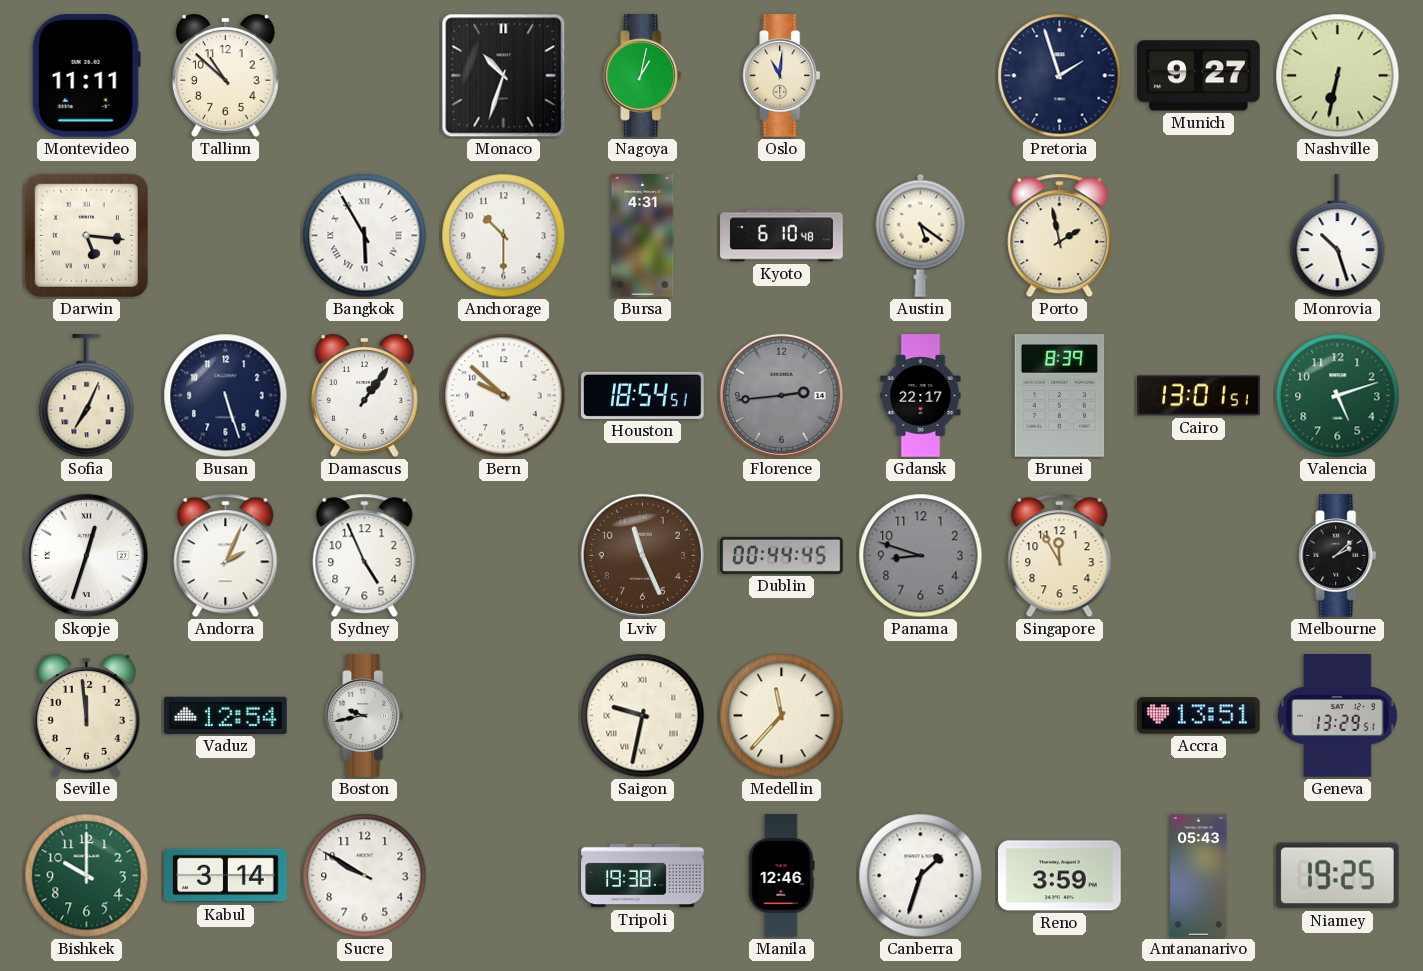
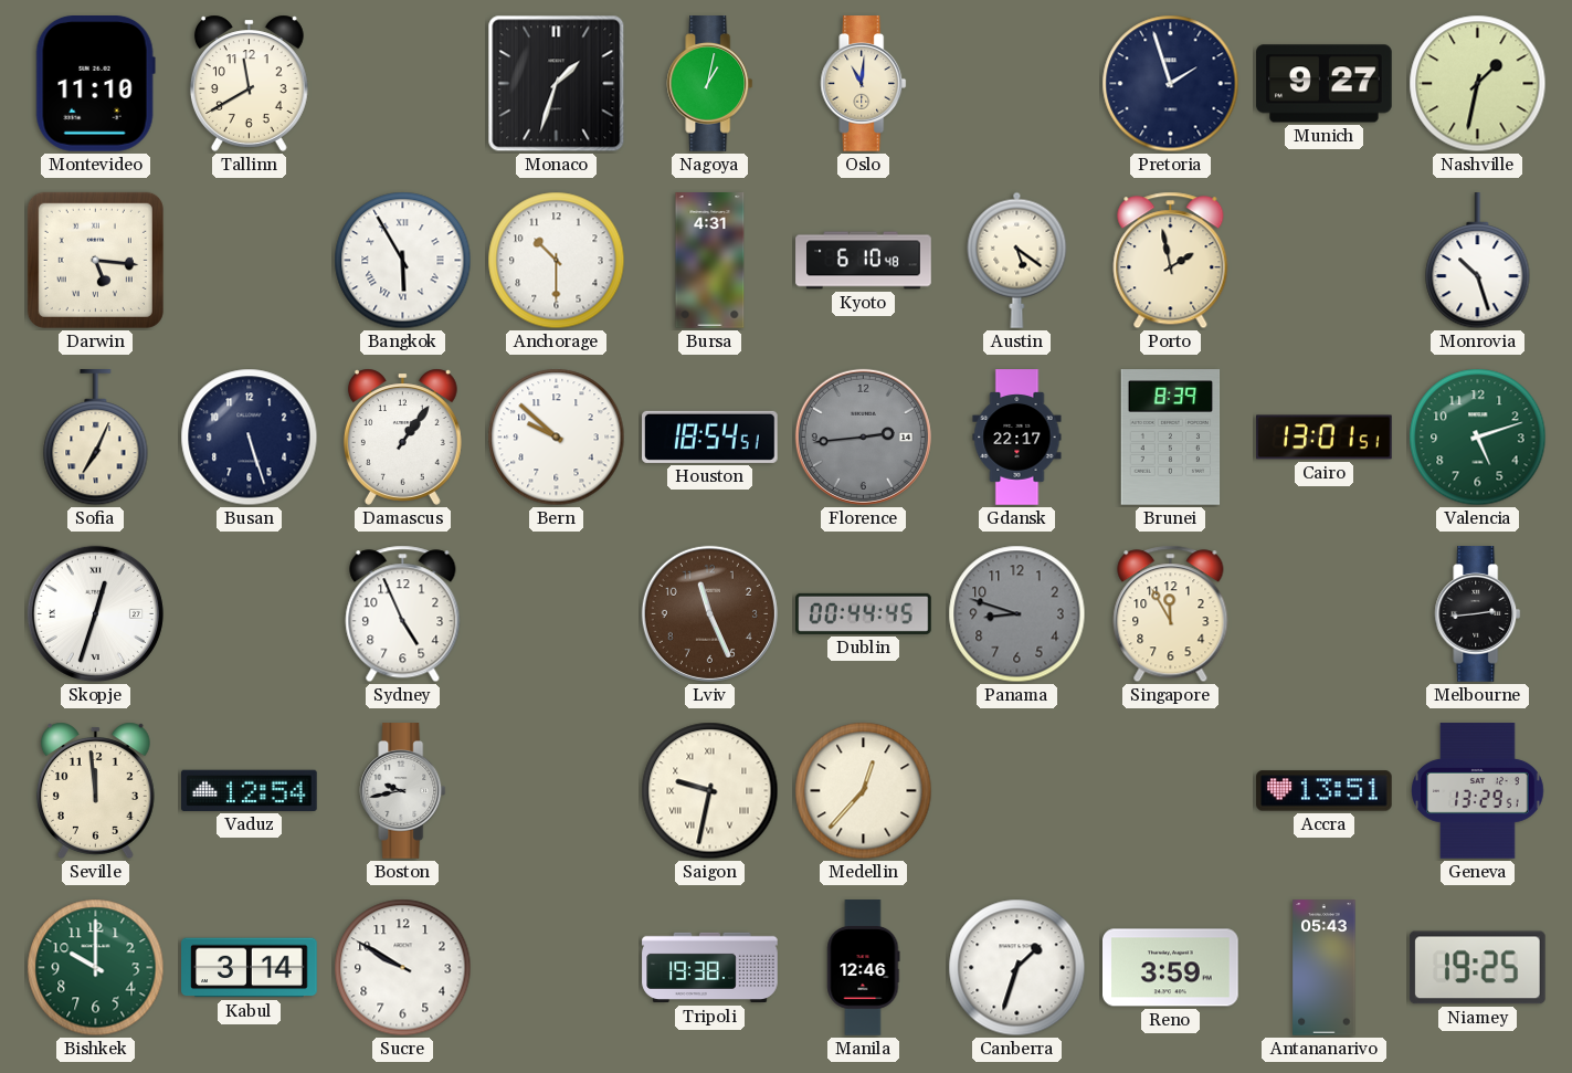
Montevideo: 11:11 -> 11:10
Tallinn: 10:52 -> 11:40
Monaco: 10:33 -> 1:33
Nashville: 6:32 -> 1:32
Andorra: 2:04 -> none
Melbourne: 2:08 -> 2:44
Medellin: 11:37 -> 12:37
